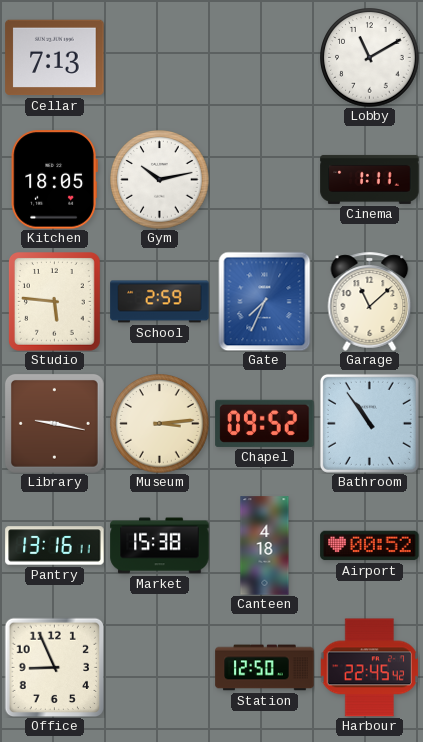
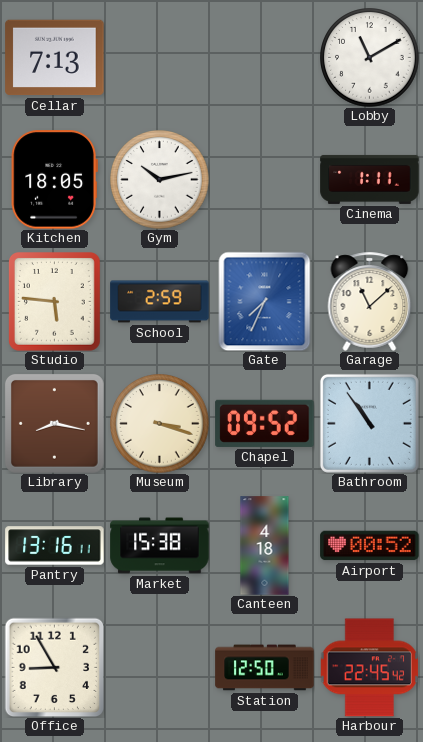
Library: 9:17 -> 8:17
Museum: 3:14 -> 3:18
Office: 8:56 -> 8:55
